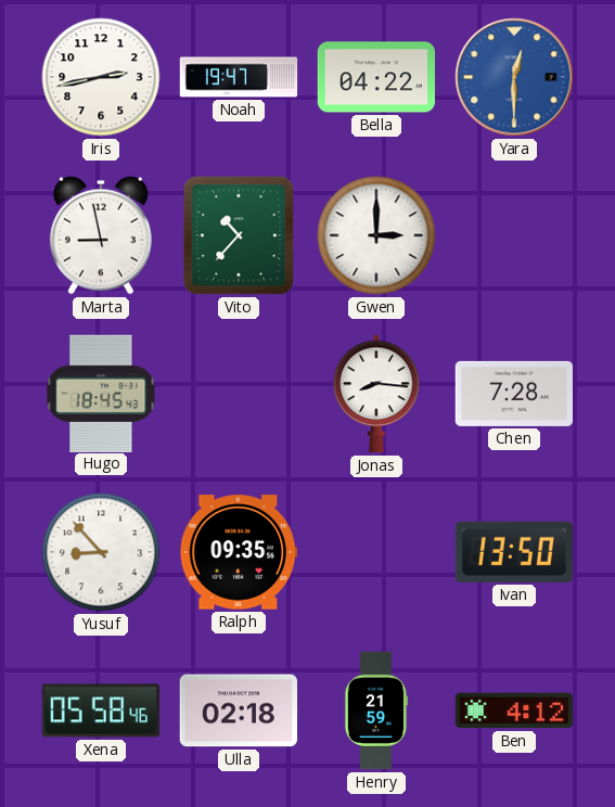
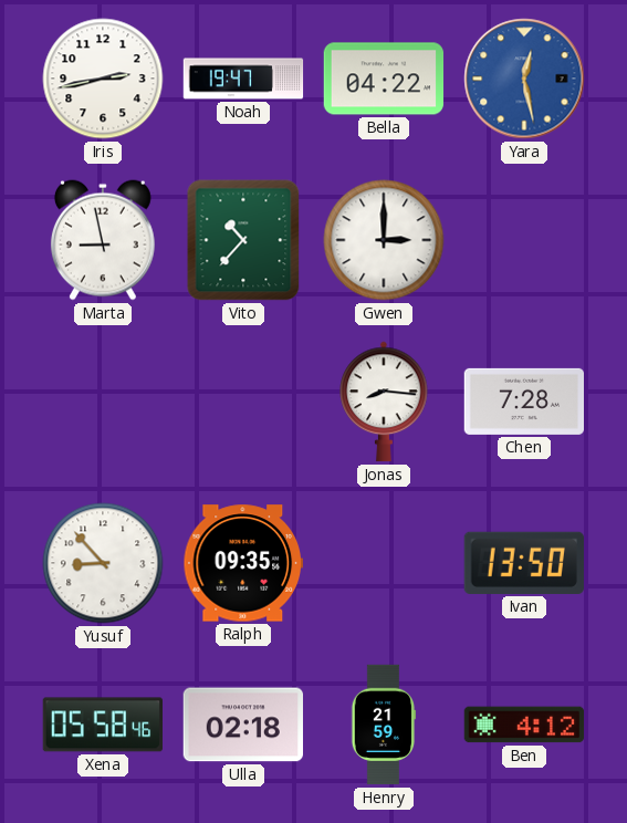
Yara: 12:30 -> 12:28
Hugo: 18:45 -> none
